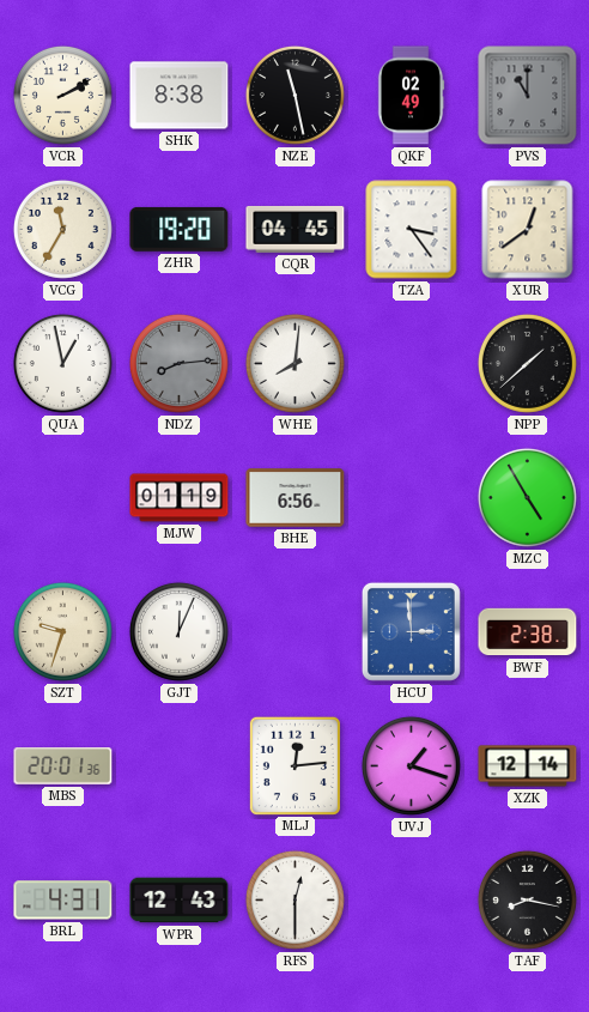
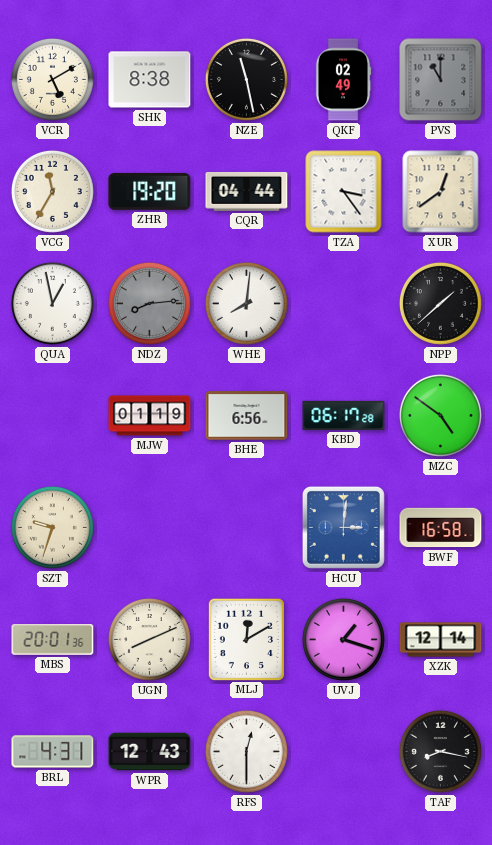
VCR: 2:10 -> 5:10
CQR: 04:45 -> 04:44
KBD: none -> 06:17
MZC: 4:55 -> 4:51
GJT: 12:04 -> none
HCU: 2:59 -> 3:01
BWF: 2:38 -> 16:58
UGN: none -> 8:11
MLJ: 12:14 -> 12:10
